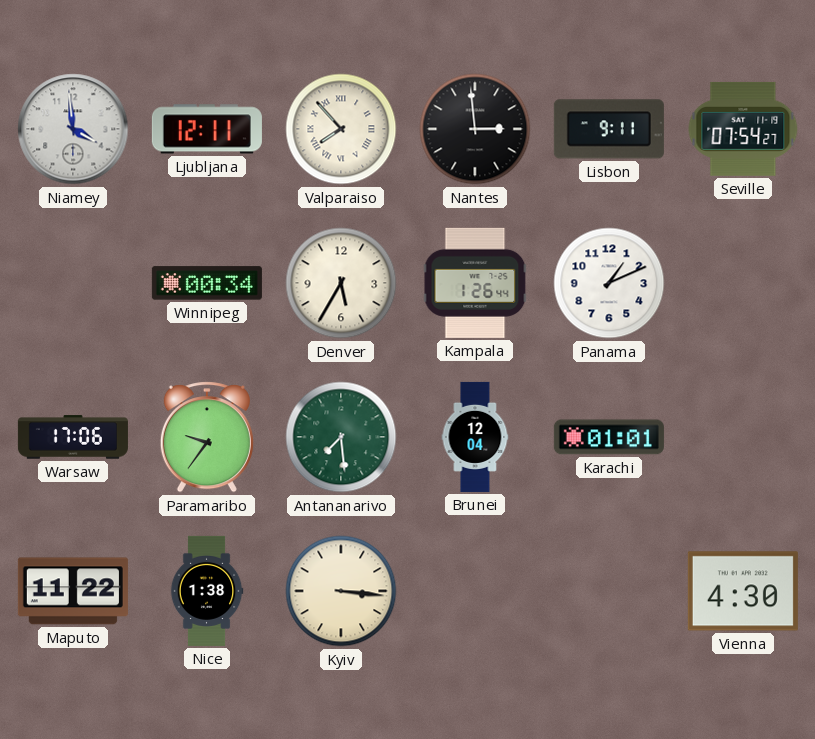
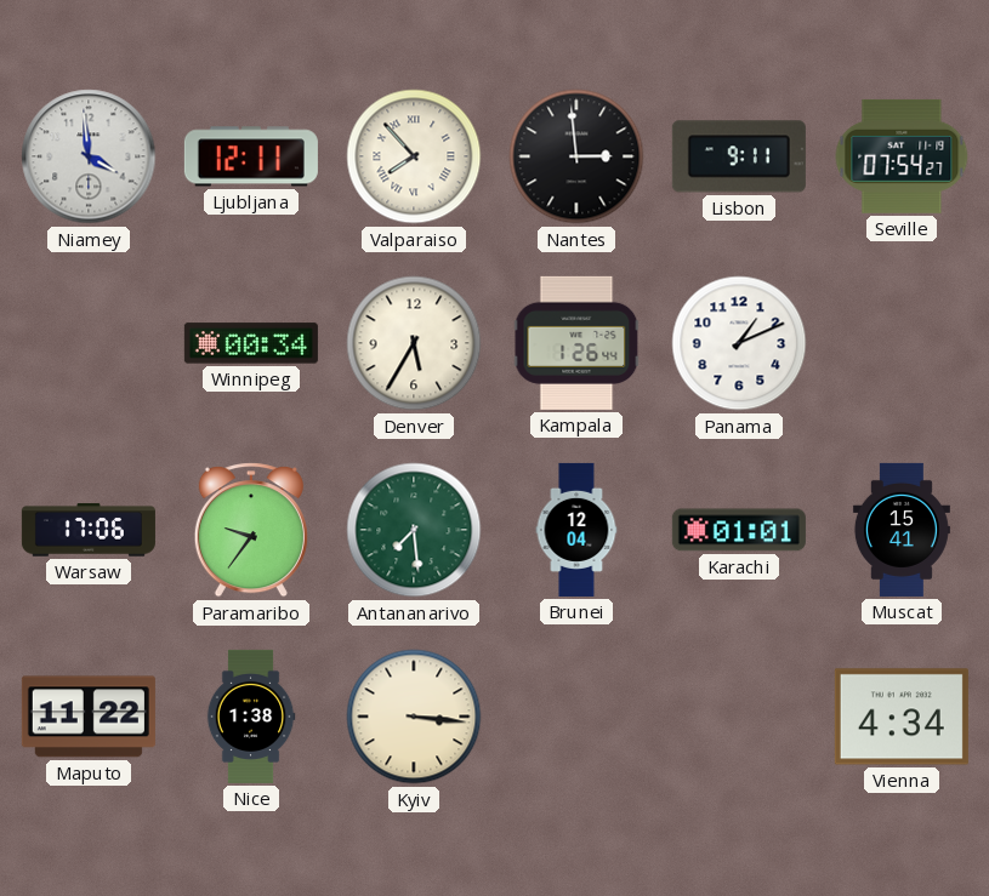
Muscat: none -> 15:41
Vienna: 4:30 -> 4:34
